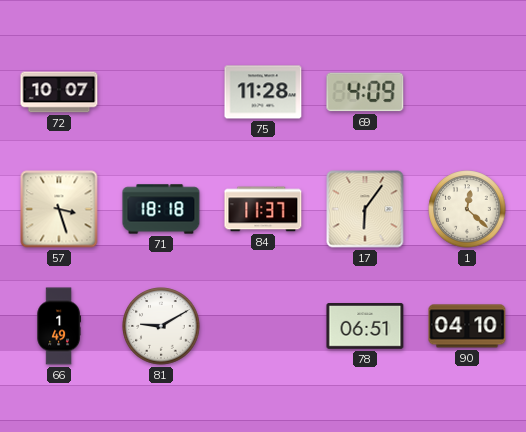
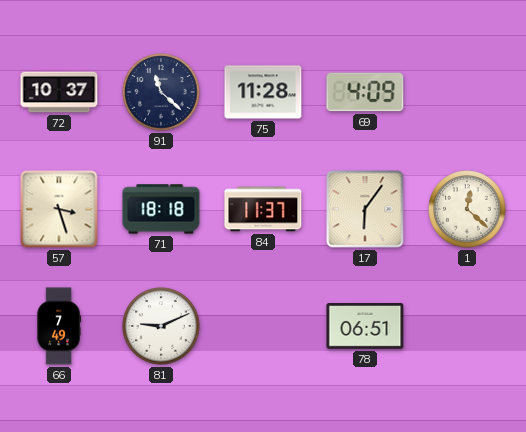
72: 10:07 -> 10:37
91: none -> 11:22
66: 1:49 -> 7:49
81: 9:10 -> 9:11
90: 04:10 -> none
